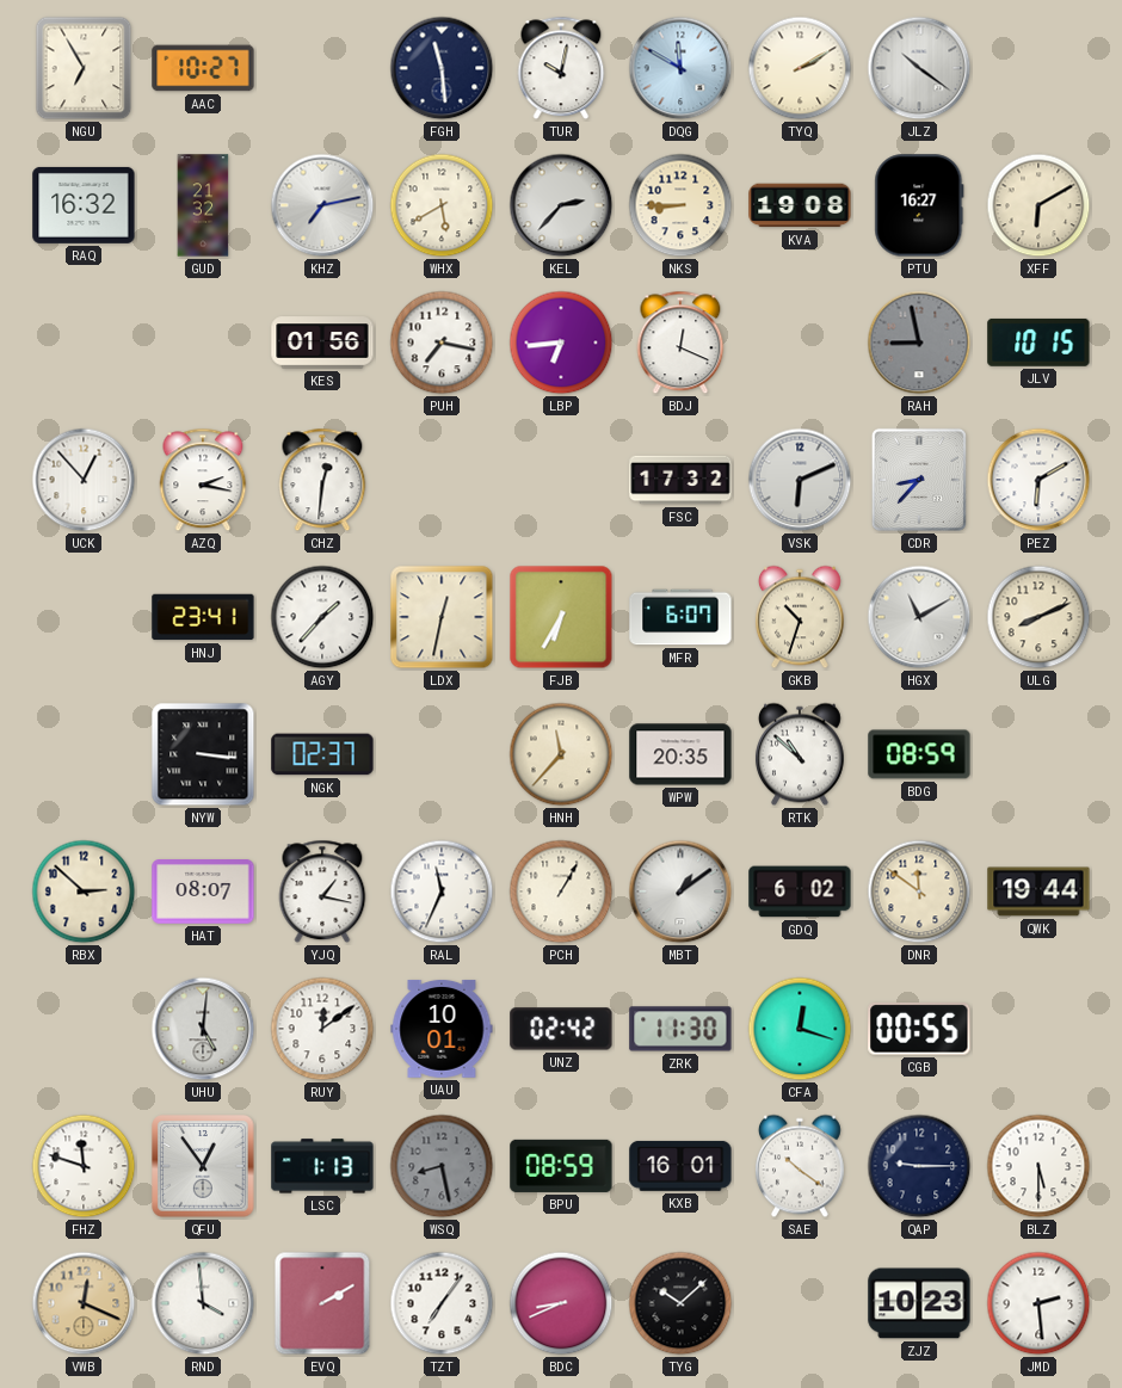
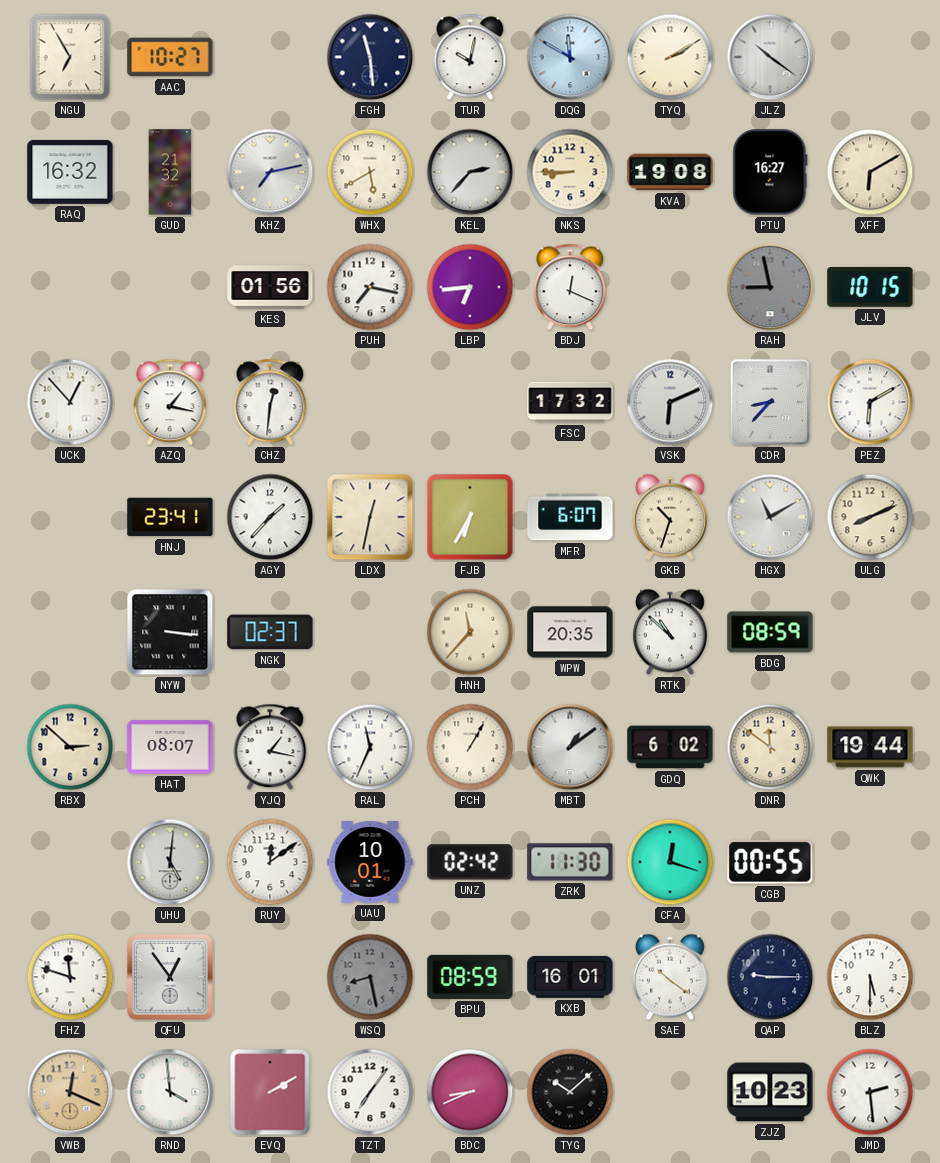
AZQ: 2:17 -> 1:17
LSC: 1:13 -> none
